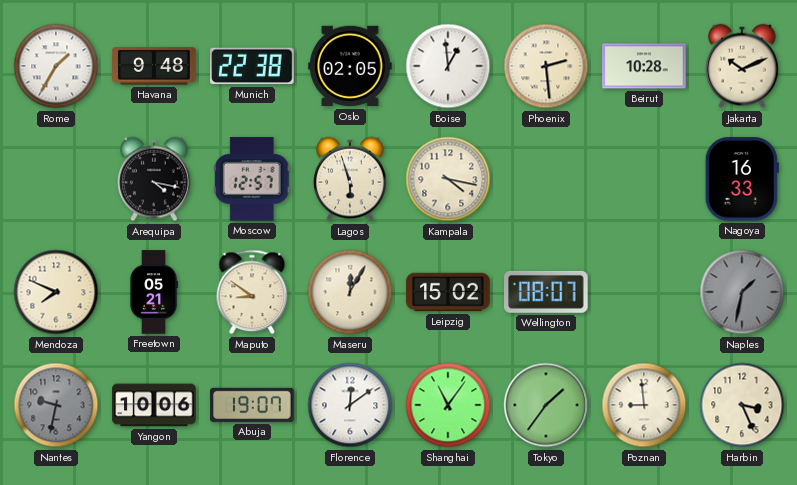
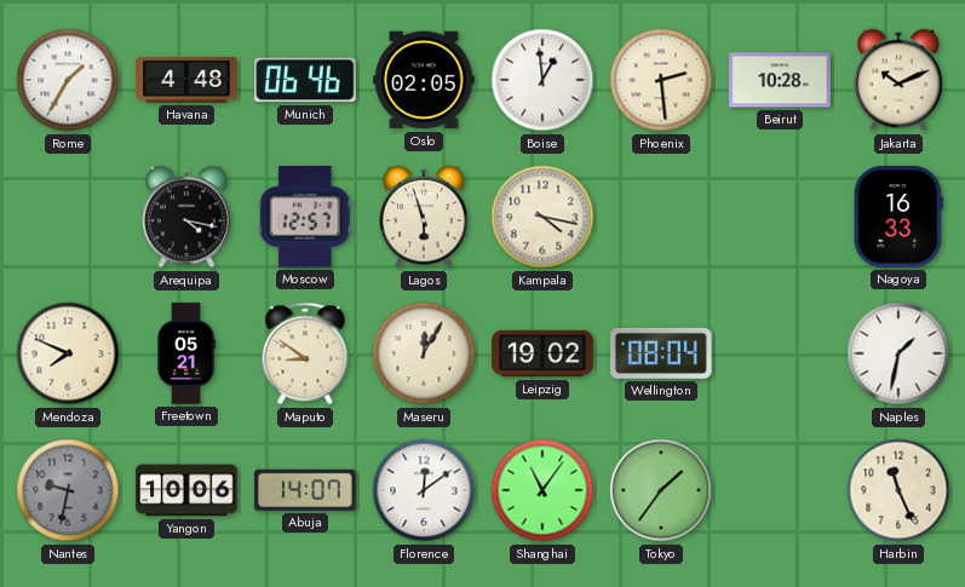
Havana: 9:48 -> 4:48
Munich: 22:38 -> 06:46
Leipzig: 15:02 -> 19:02
Wellington: 08:07 -> 08:04
Naples dial: grey -> white
Abuja: 19:07 -> 14:07
Poznan: 8:59 -> none
Harbin: 3:26 -> 11:26
